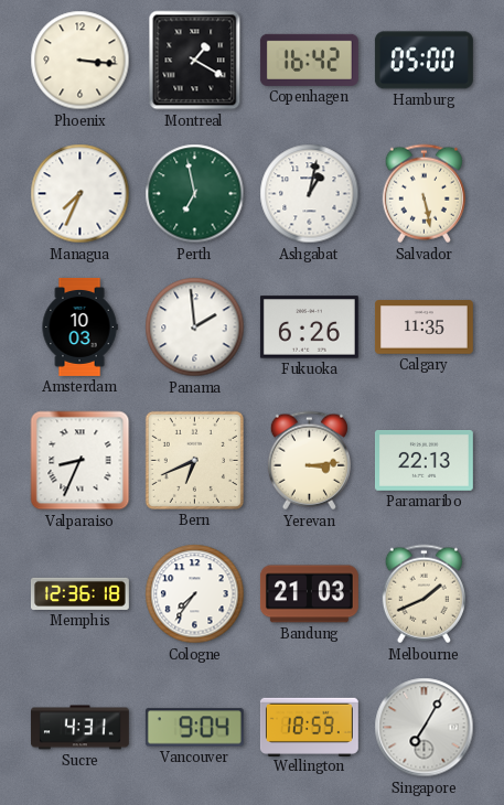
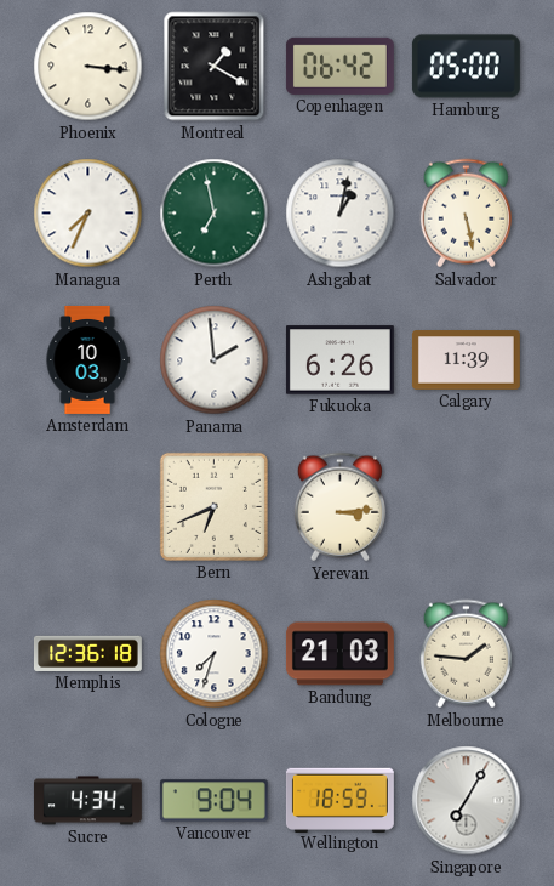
Copenhagen: 16:42 -> 06:42
Calgary: 11:35 -> 11:39
Valparaiso: 8:34 -> none
Paramaribo: 22:13 -> none
Cologne: 7:36 -> 7:33
Melbourne: 1:41 -> 1:46
Sucre: 4:31 -> 4:34
